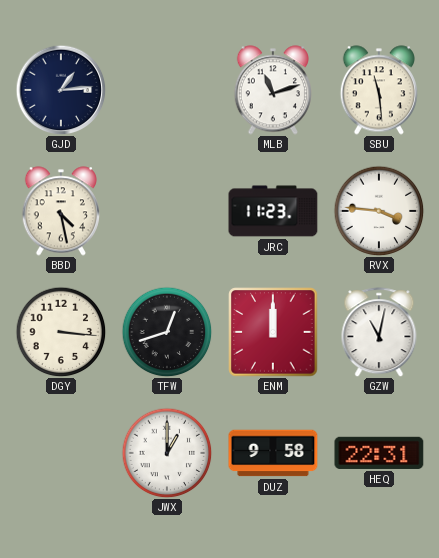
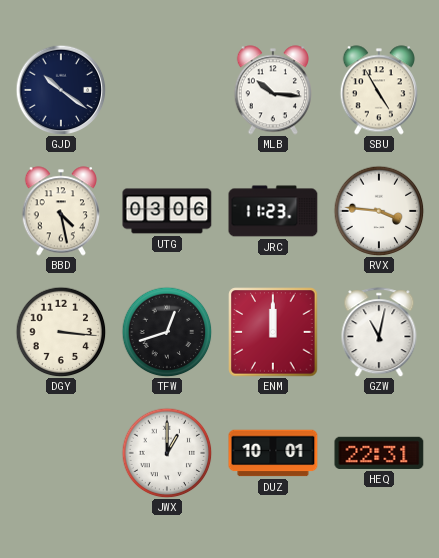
GJD: 1:14 -> 10:21
MLB: 11:12 -> 10:16
SBU: 11:29 -> 4:55
UTG: none -> 03:06
DUZ: 9:58 -> 10:01
